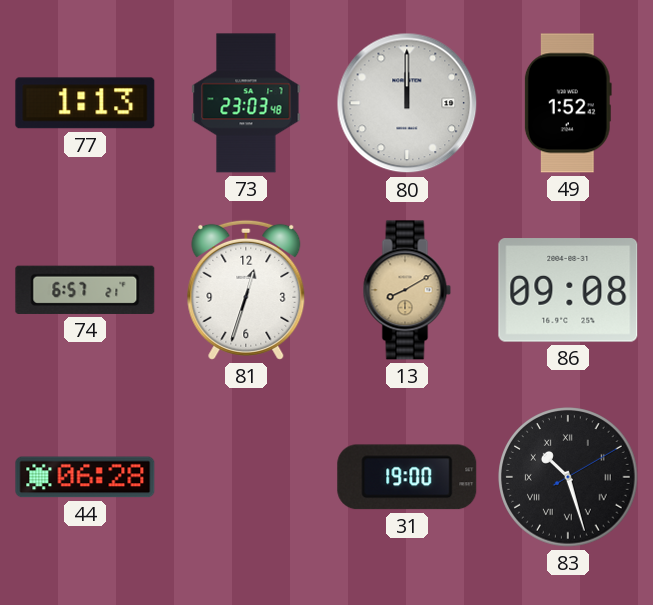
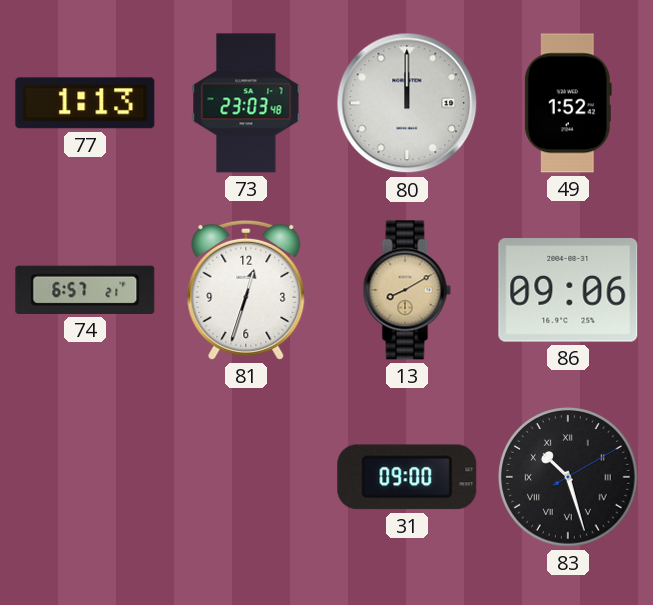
86: 09:08 -> 09:06
44: 06:28 -> none
31: 19:00 -> 09:00
